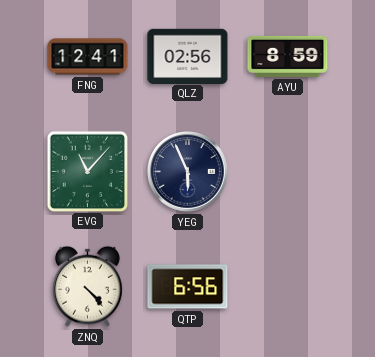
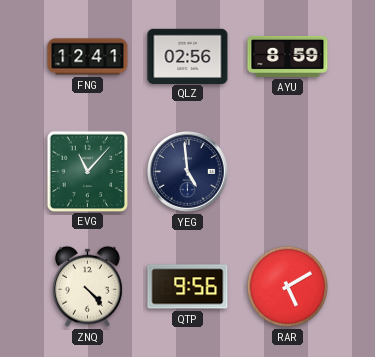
YEG: 5:56 -> 4:59
QTP: 6:56 -> 9:56
RAR: none -> 5:10
